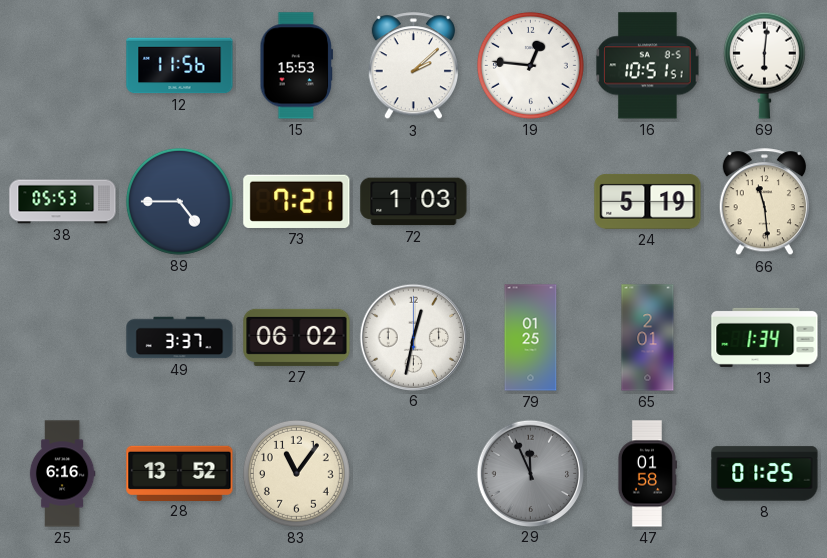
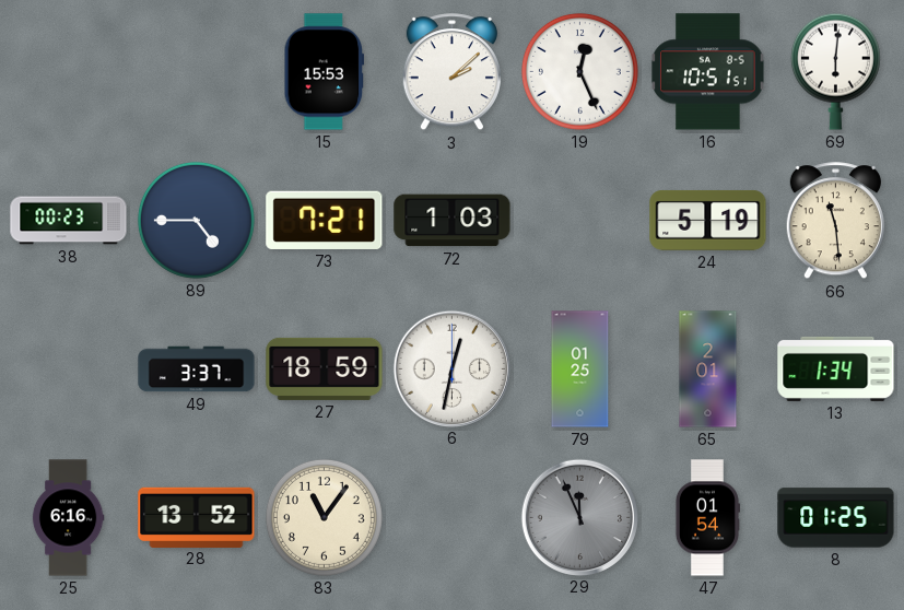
12: 11:56 -> none
19: 12:46 -> 12:26
38: 05:53 -> 00:23
27: 06:02 -> 18:59
47: 01:58 -> 01:54
